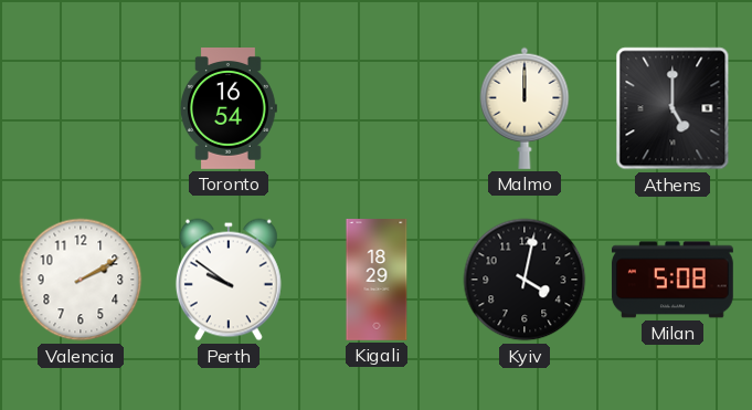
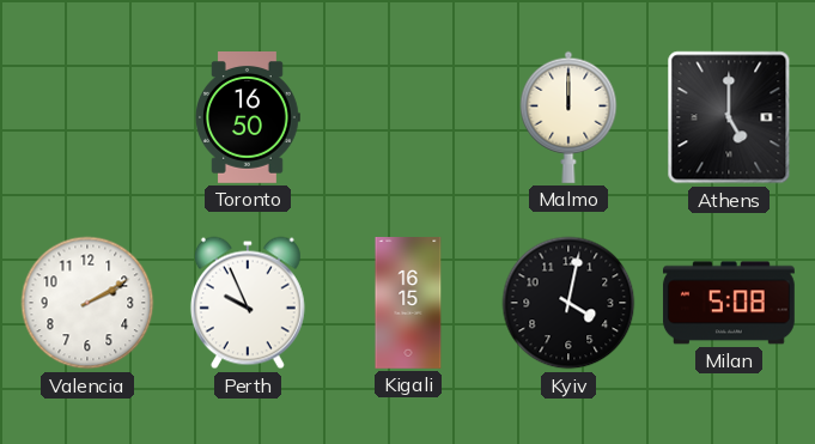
Toronto: 16:54 -> 16:50
Perth: 9:51 -> 9:56
Kigali: 18:29 -> 16:15
